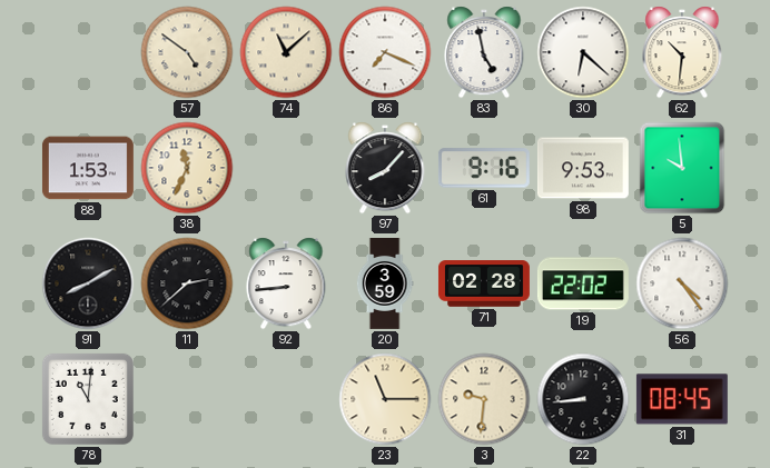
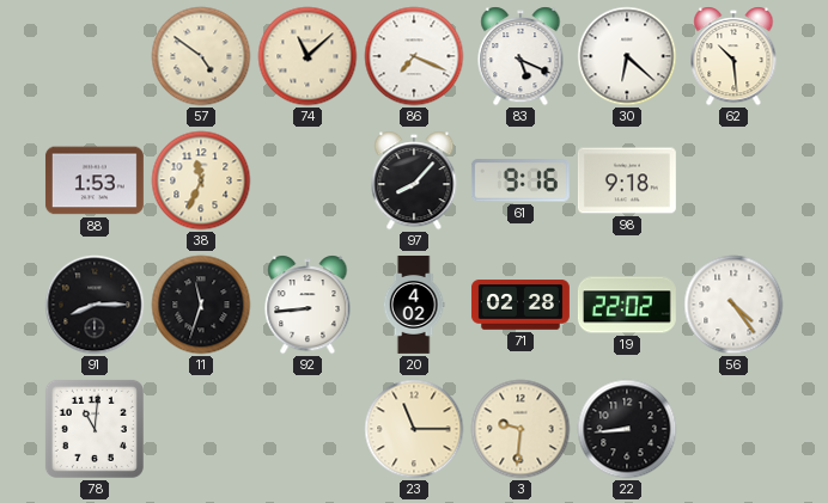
83: 4:58 -> 5:19
62: 10:31 -> 10:29
98: 9:53 -> 9:18
5: 9:59 -> none
91: 8:10 -> 8:15
11: 2:38 -> 11:33
20: 3:59 -> 4:02
31: 08:45 -> none
